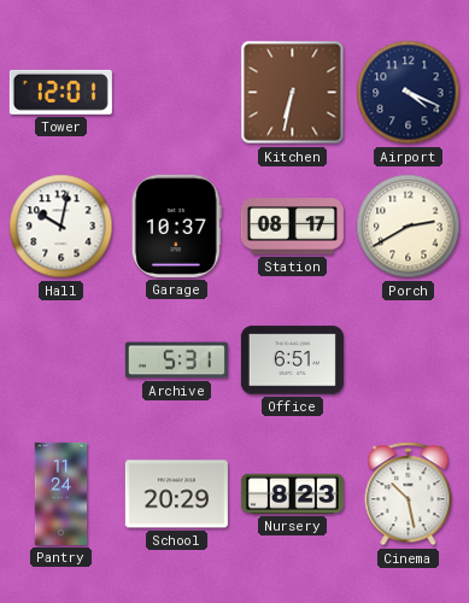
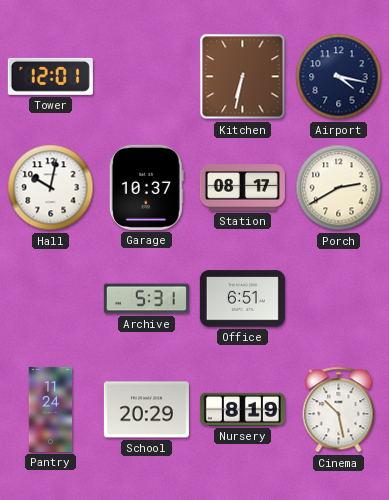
Airport: 4:19 -> 4:17
Nursery: 8:23 -> 8:19
